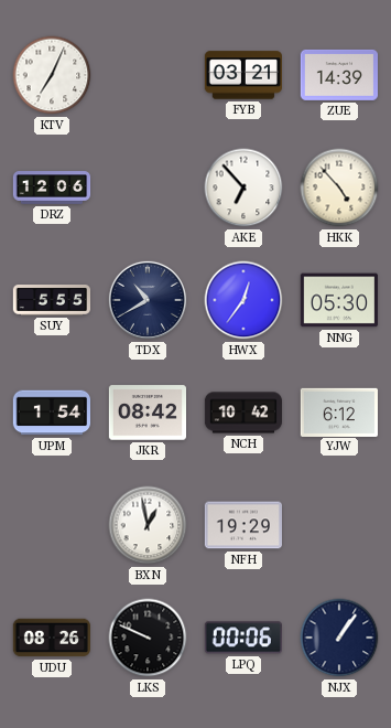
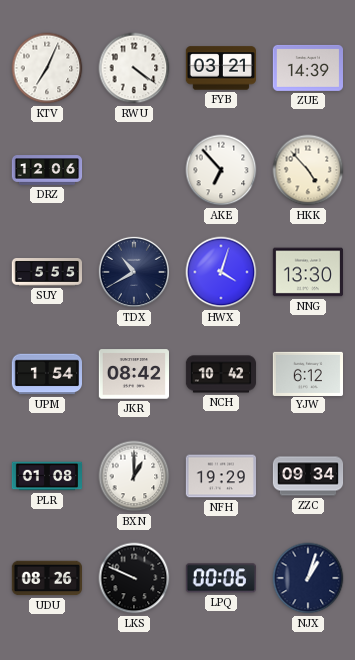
RWU: none -> 4:21
HWX: 12:36 -> 4:03
NNG: 05:30 -> 13:30
PLR: none -> 01:08
BXN: 12:58 -> 1:00
ZZC: none -> 09:34
NJX: 1:06 -> 1:03
